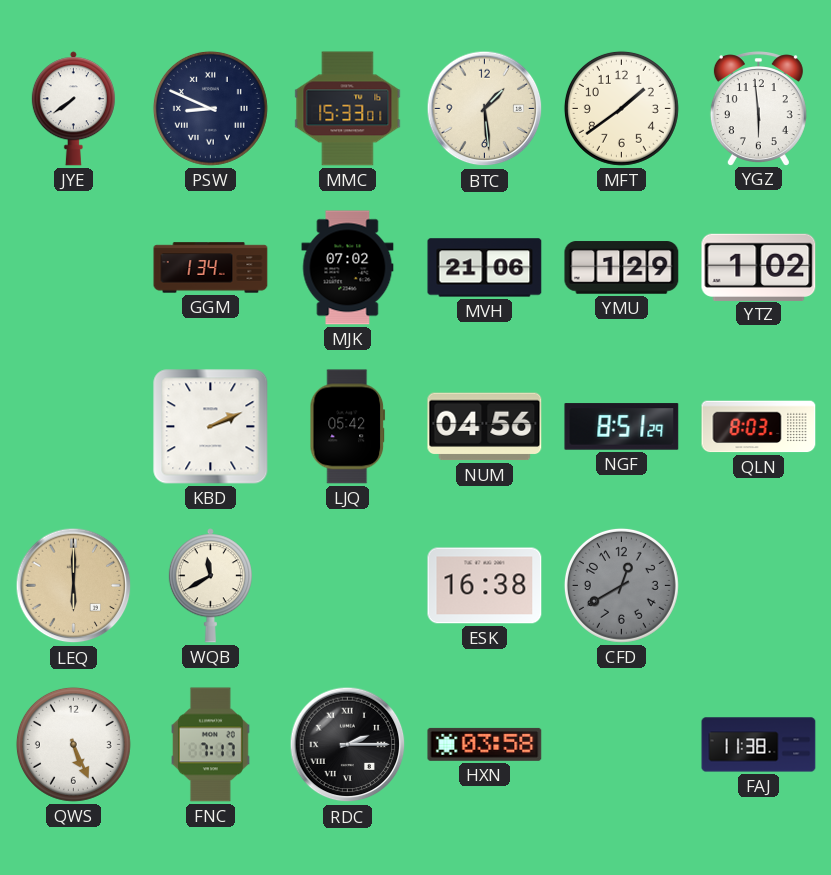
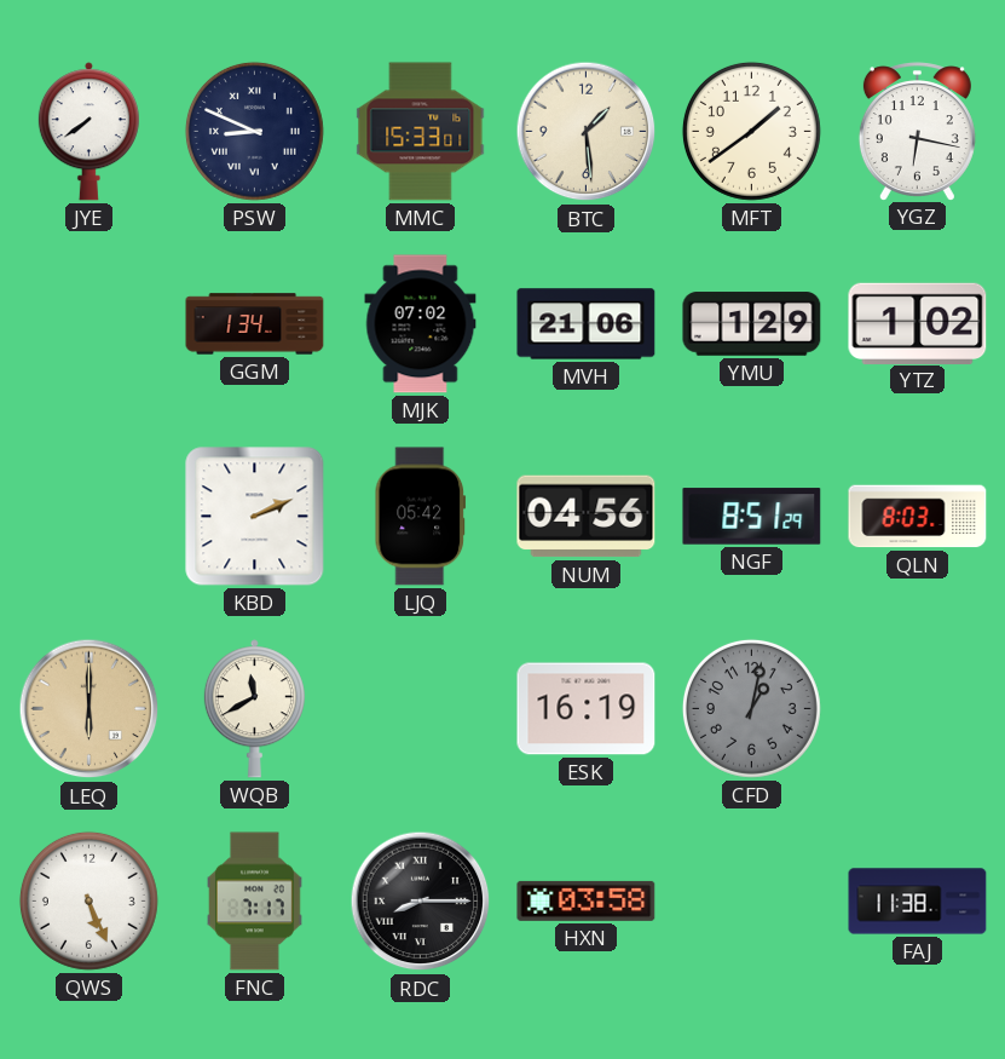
YGZ: 5:59 -> 6:17
ESK: 16:38 -> 16:19
CFD: 12:40 -> 1:02
RDC: 2:15 -> 8:15
